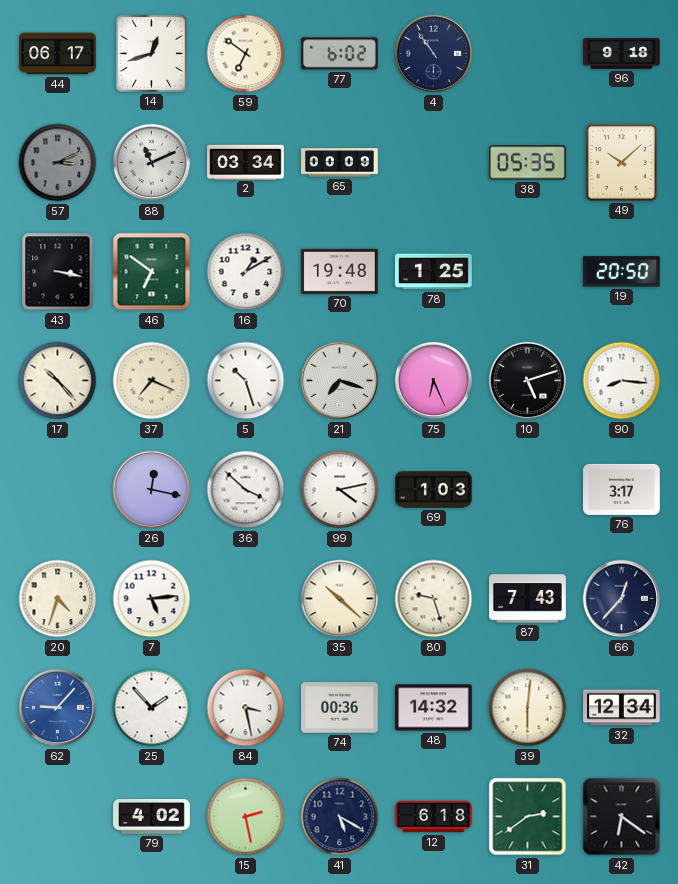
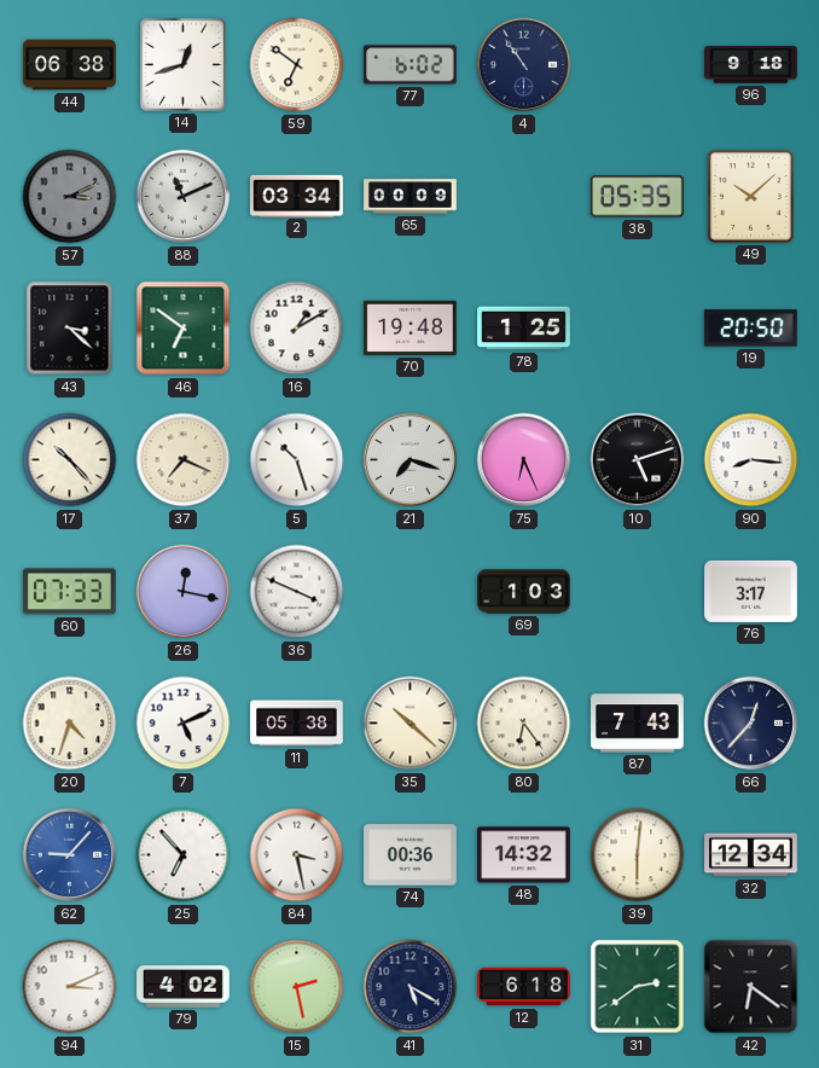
44: 06:17 -> 06:38
43: 3:17 -> 3:22
60: none -> 07:33
36: 3:52 -> 3:49
99: 4:13 -> none
7: 5:14 -> 5:11
11: none -> 05:38
80: 9:27 -> 6:24
25: 1:53 -> 6:53
94: none -> 3:11
